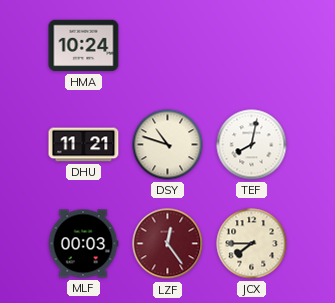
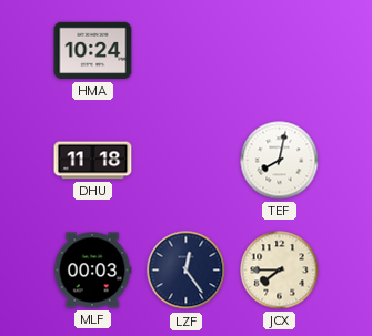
DHU: 11:21 -> 11:18
DSY: 10:48 -> none
LZF dial: burgundy -> navy
